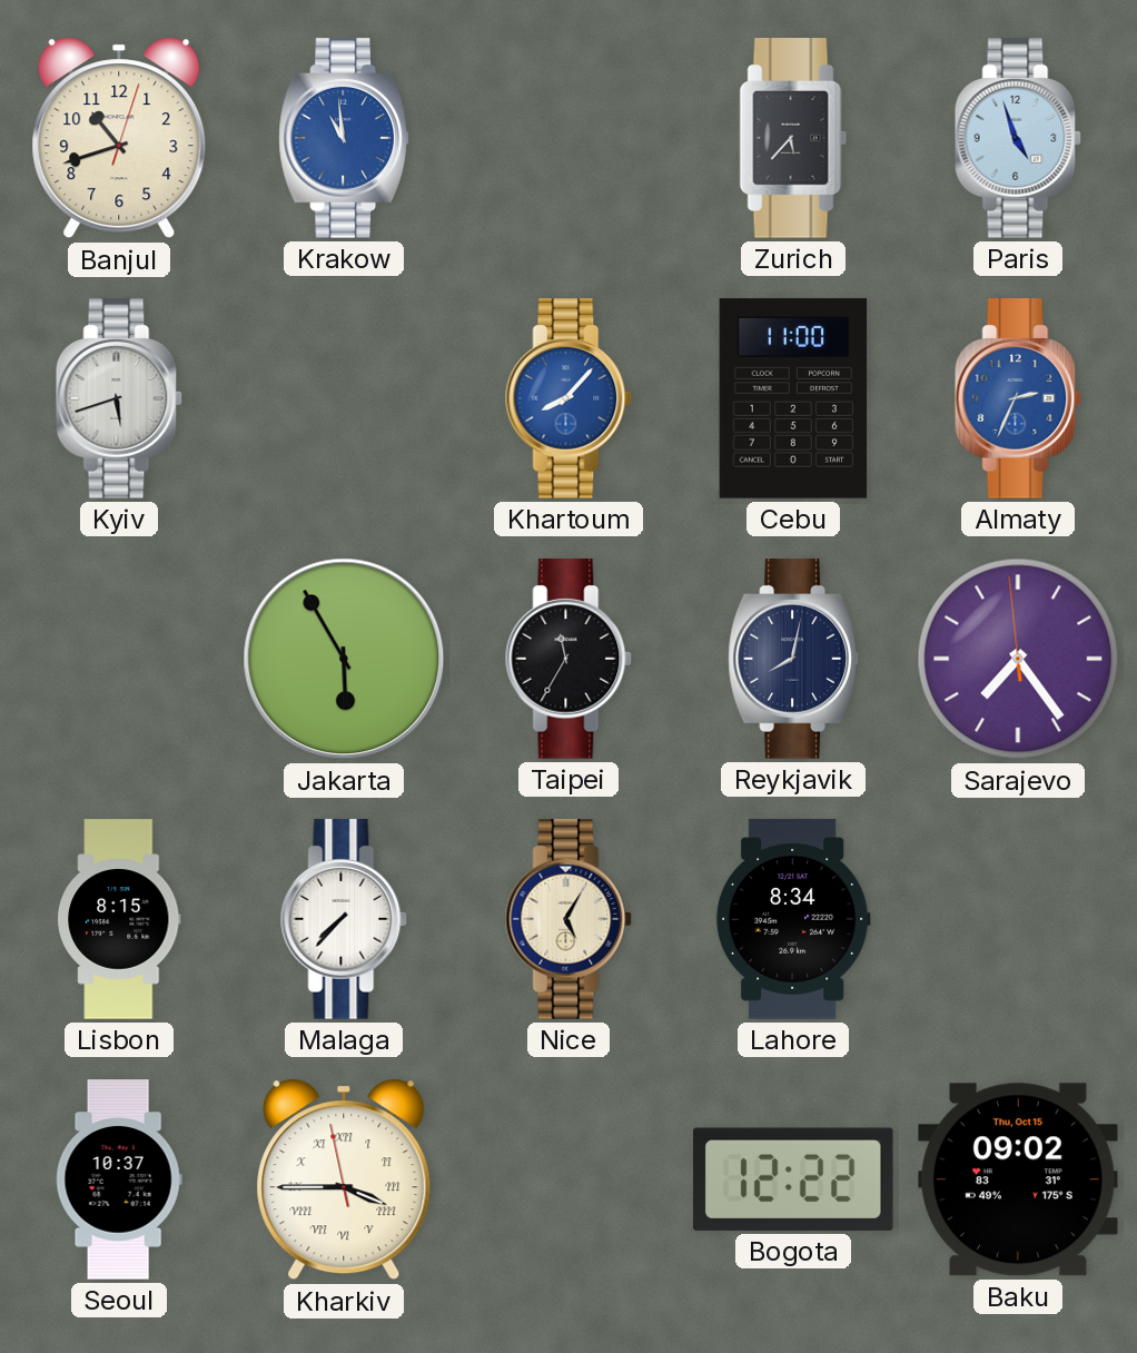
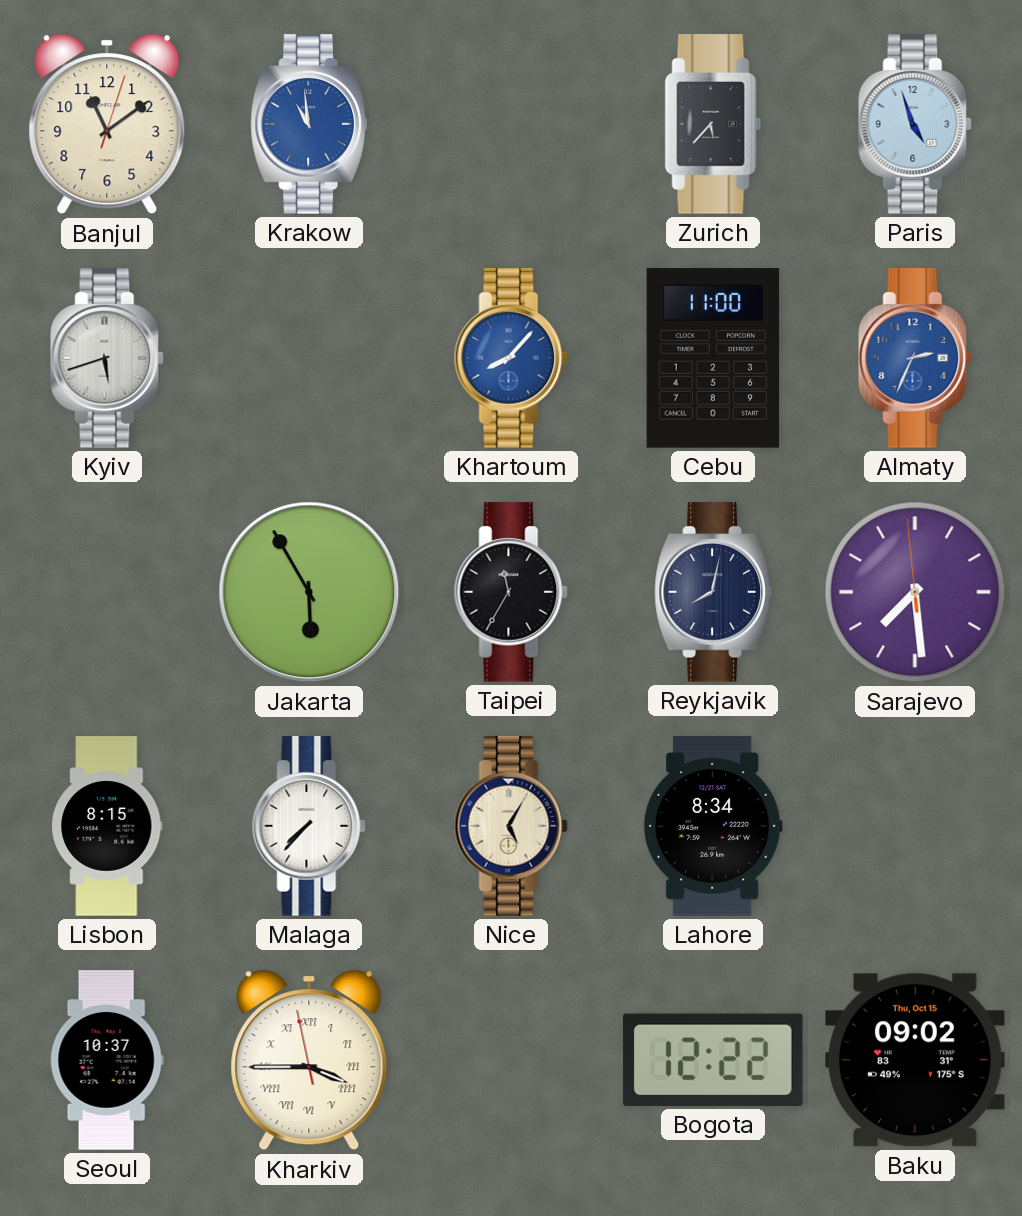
Banjul: 10:42 -> 11:09
Sarajevo: 7:23 -> 7:28
